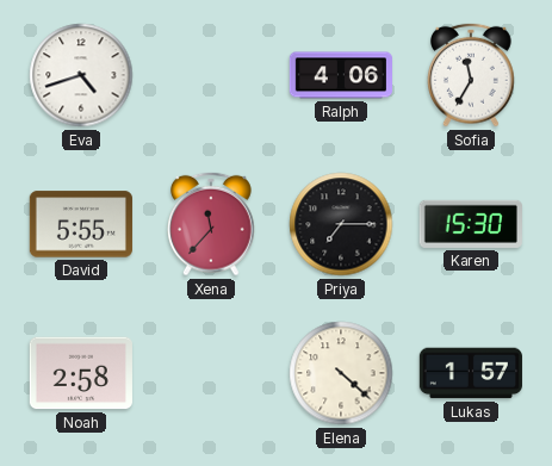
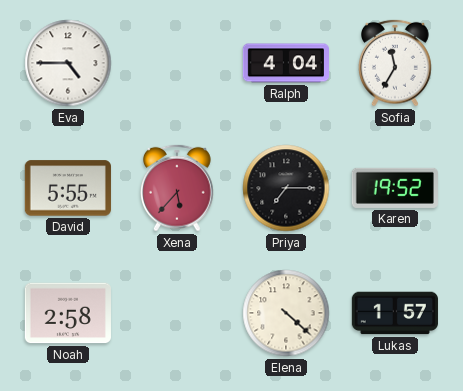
Eva: 4:42 -> 4:45
Ralph: 4:06 -> 4:04
Xena: 11:37 -> 5:37
Karen: 15:30 -> 19:52
